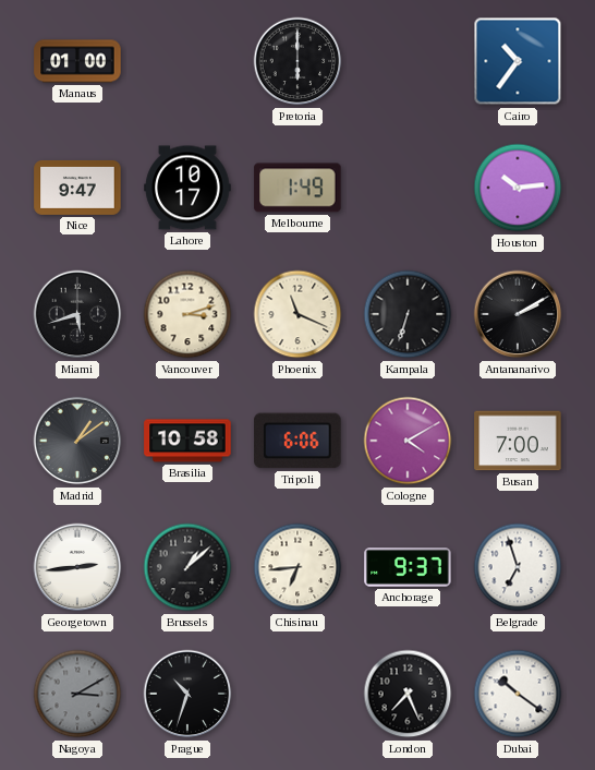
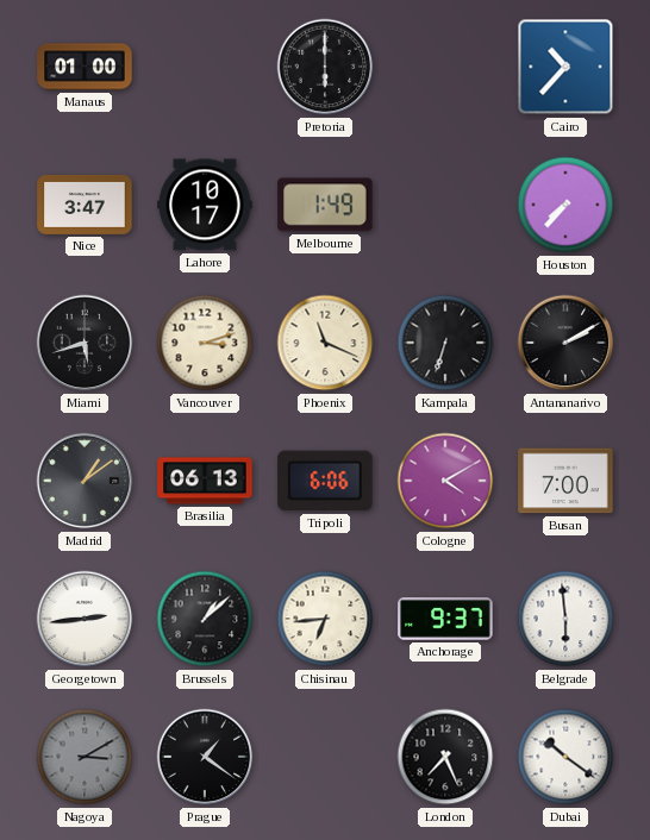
Cairo: 10:36 -> 10:37
Nice: 9:47 -> 3:47
Houston: 10:14 -> 7:37
Brasilia: 10:58 -> 06:13
Belgrade: 6:57 -> 5:59
Prague: 10:33 -> 1:21
